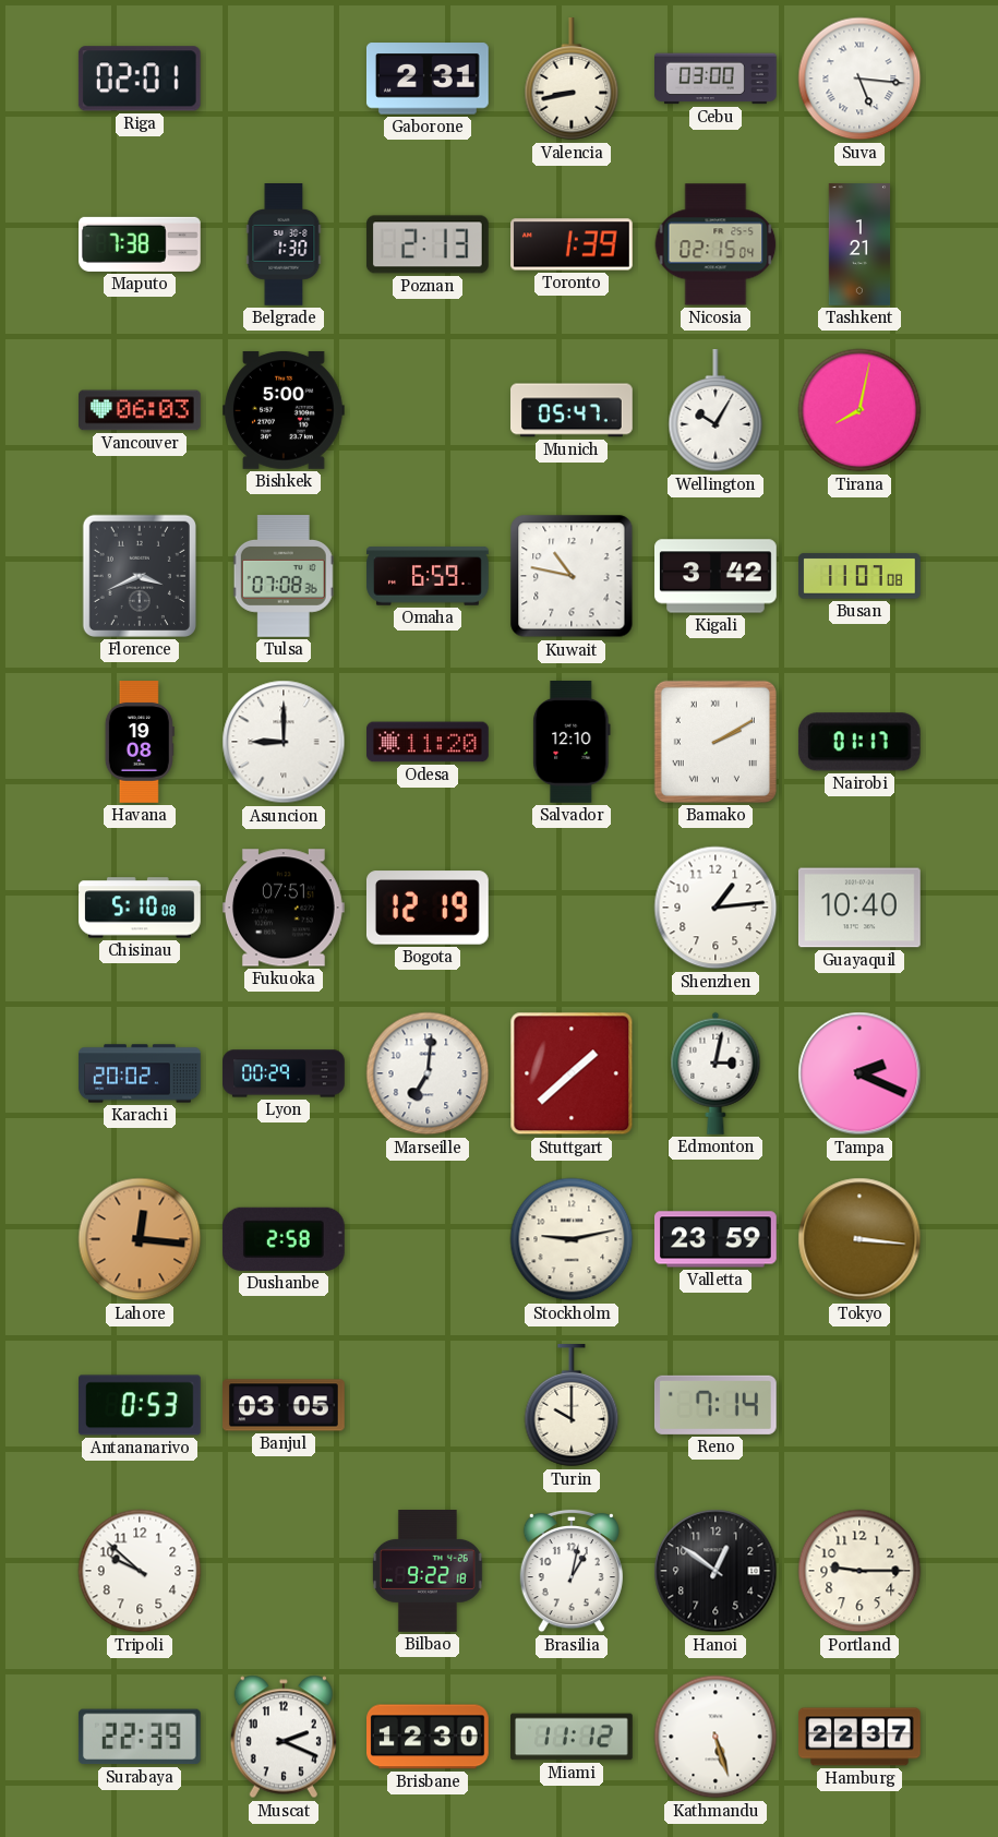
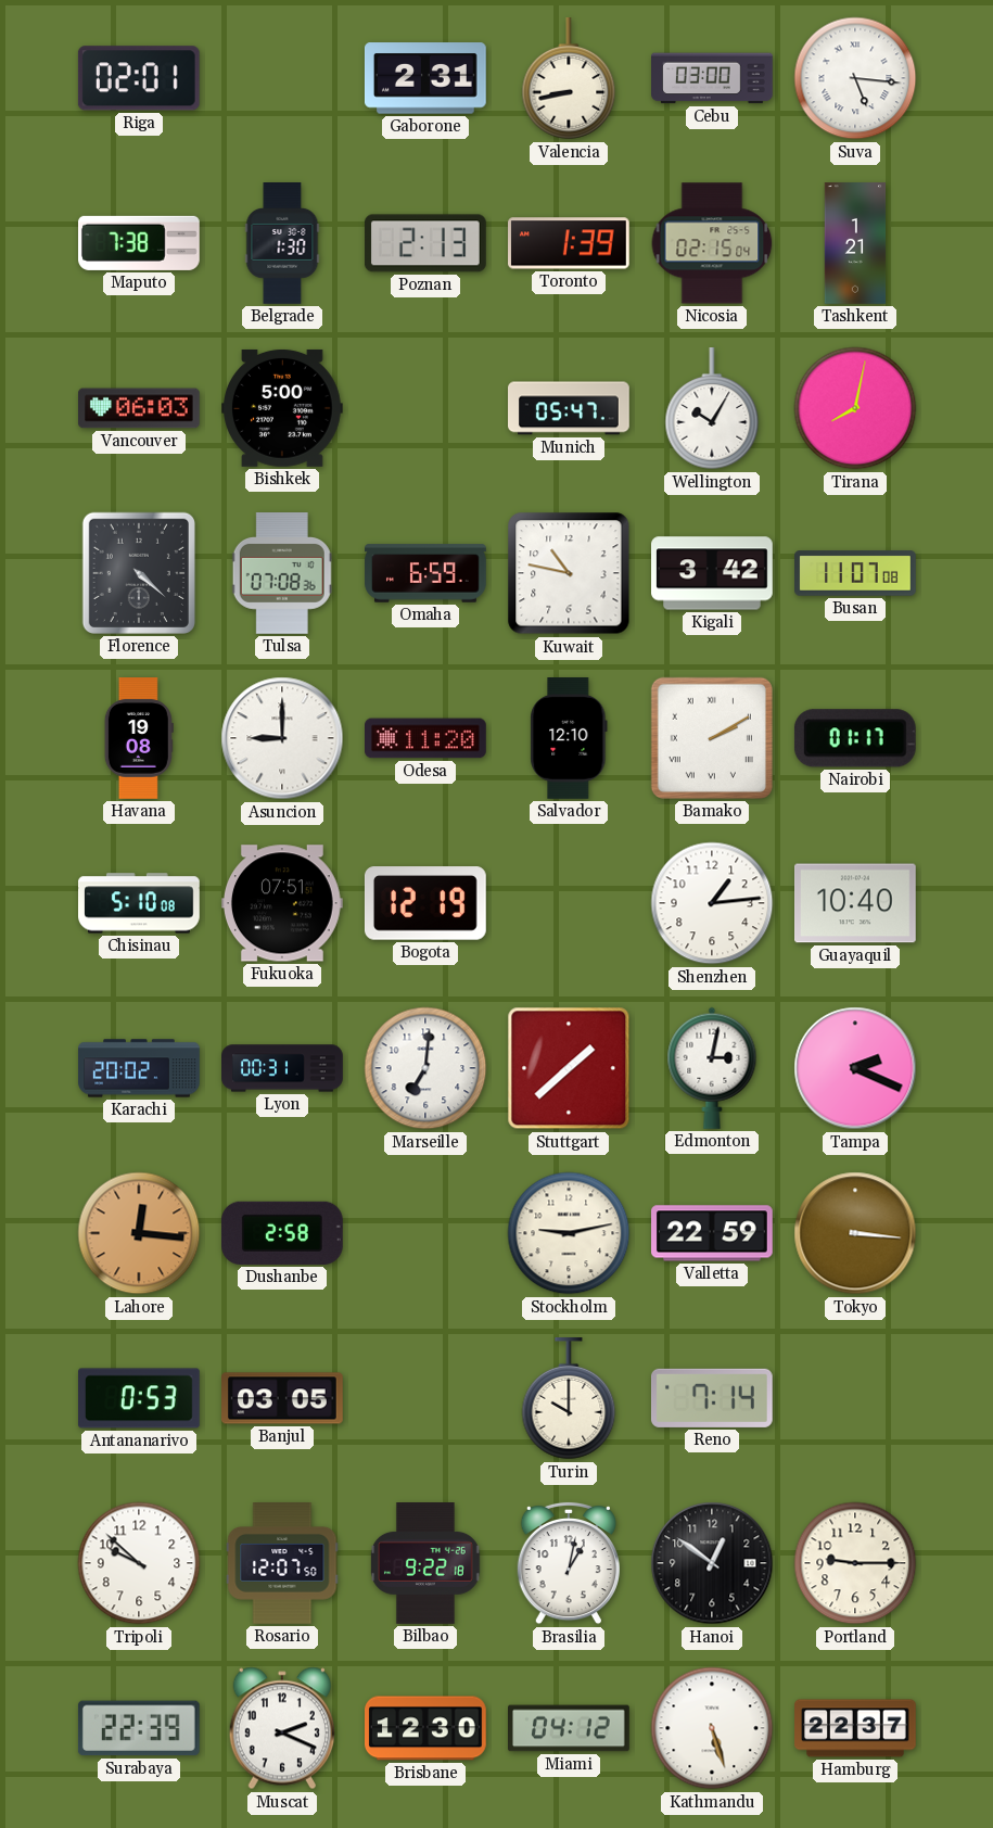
Florence: 3:41 -> 4:22
Lyon: 00:29 -> 00:31
Valletta: 23:59 -> 22:59
Rosario: none -> 12:07
Miami: 11:12 -> 04:12
